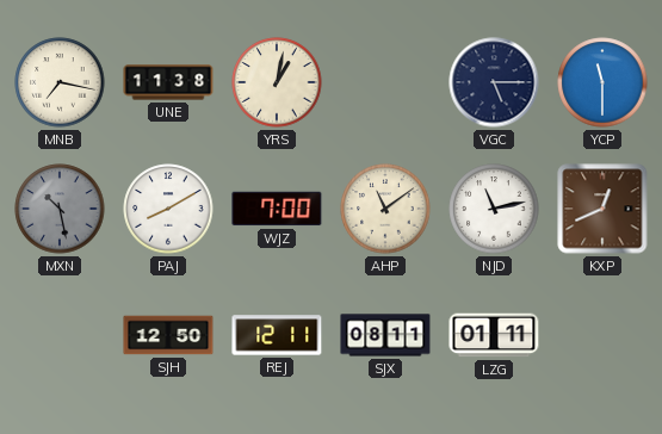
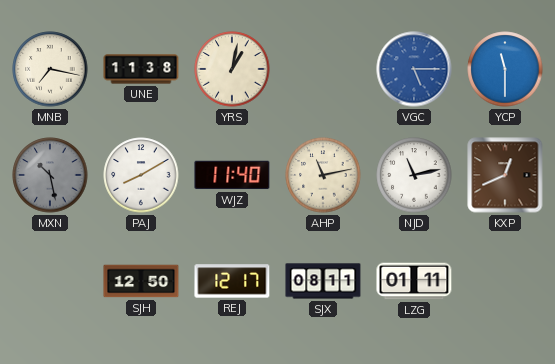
VGC dial: navy -> blue
WJZ: 7:00 -> 11:40
AHP: 11:09 -> 11:13
REJ: 12:11 -> 12:17
